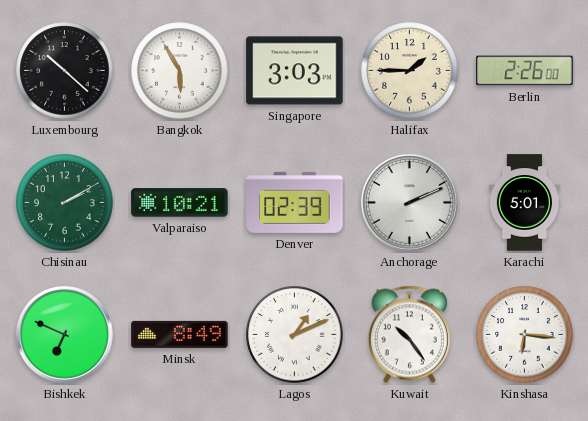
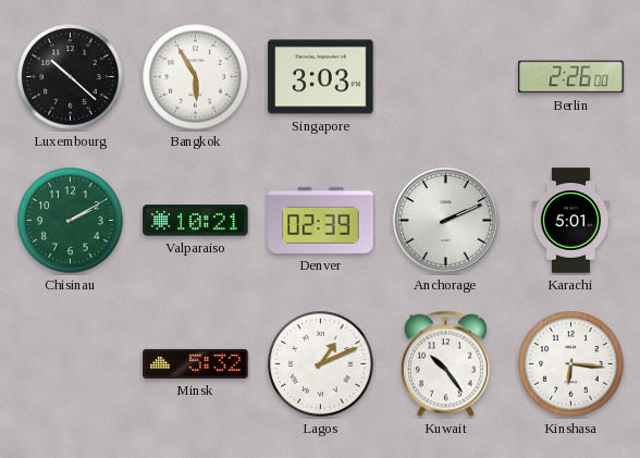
Halifax: 1:45 -> none
Bishkek: 6:49 -> none
Minsk: 8:49 -> 5:32
